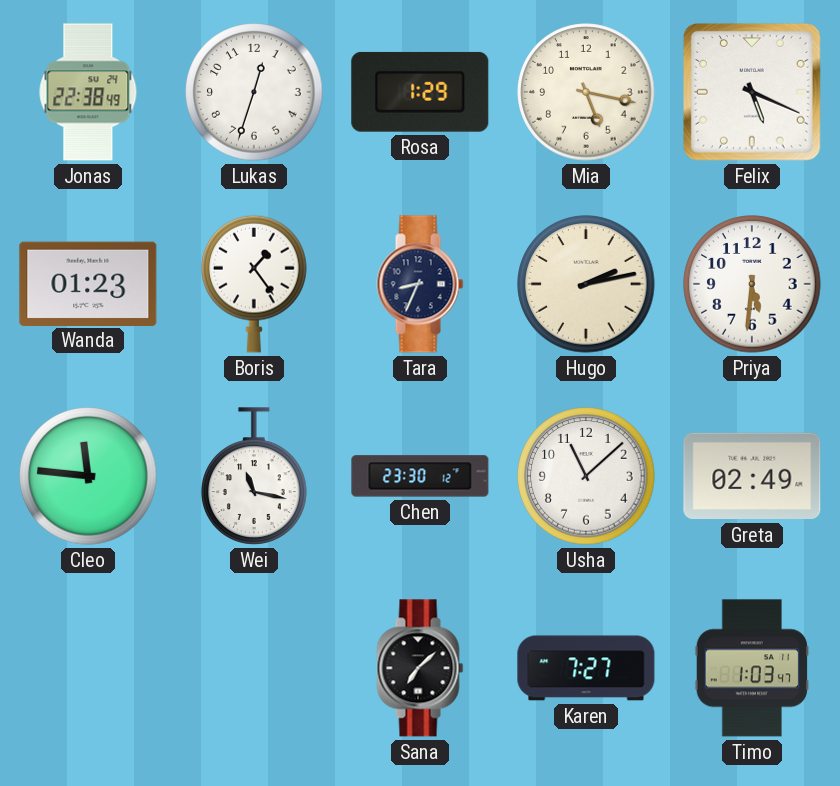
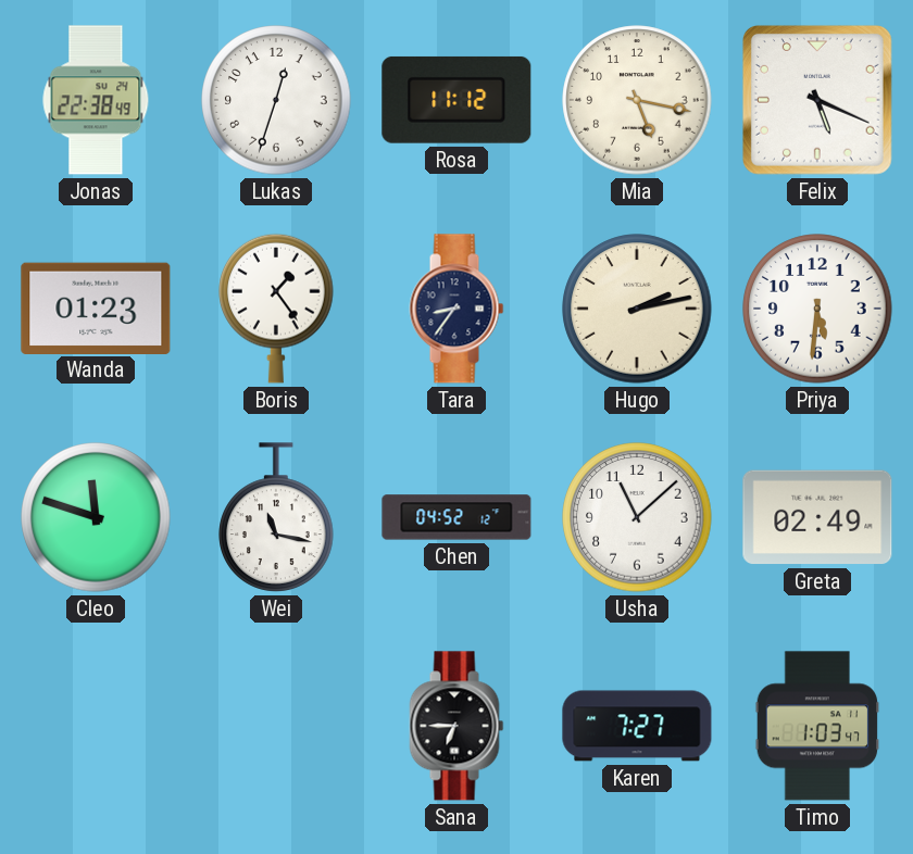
Rosa: 1:29 -> 11:12
Tara: 8:34 -> 8:36
Cleo: 11:46 -> 11:48
Chen: 23:30 -> 04:52
Sana: 7:08 -> 6:45
